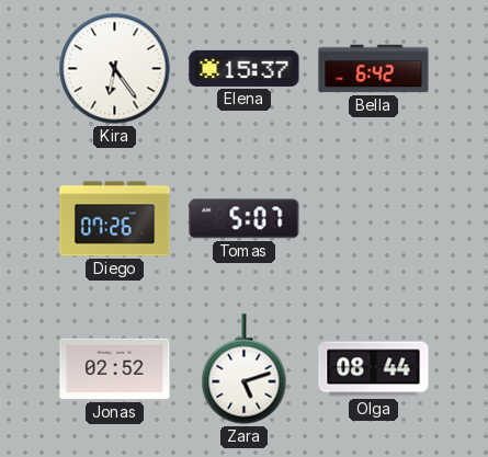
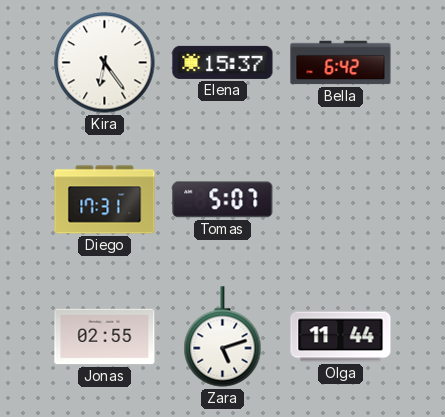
Diego: 07:26 -> 17:31
Jonas: 02:52 -> 02:55
Olga: 08:44 -> 11:44
